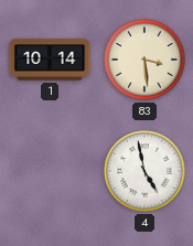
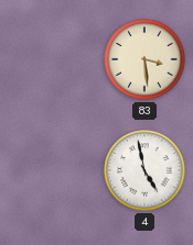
1: 10:14 -> none
